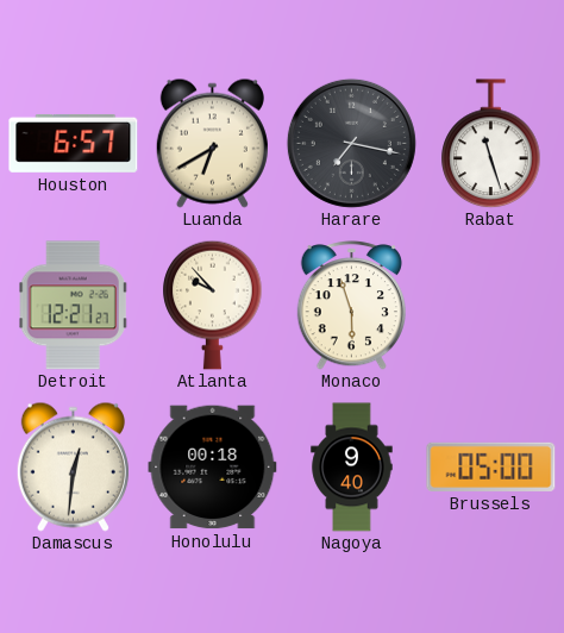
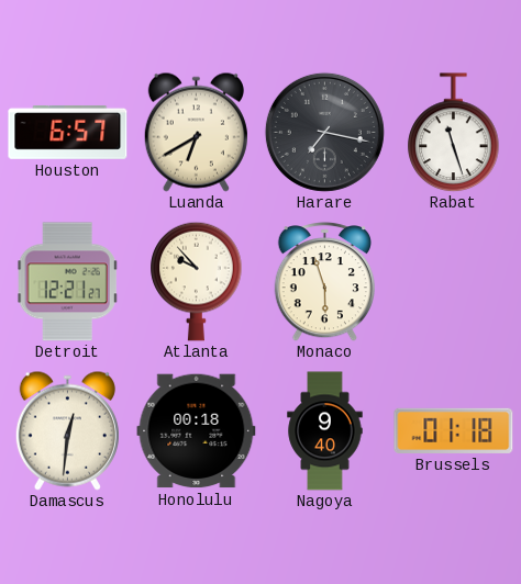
Brussels: 05:00 -> 01:18
